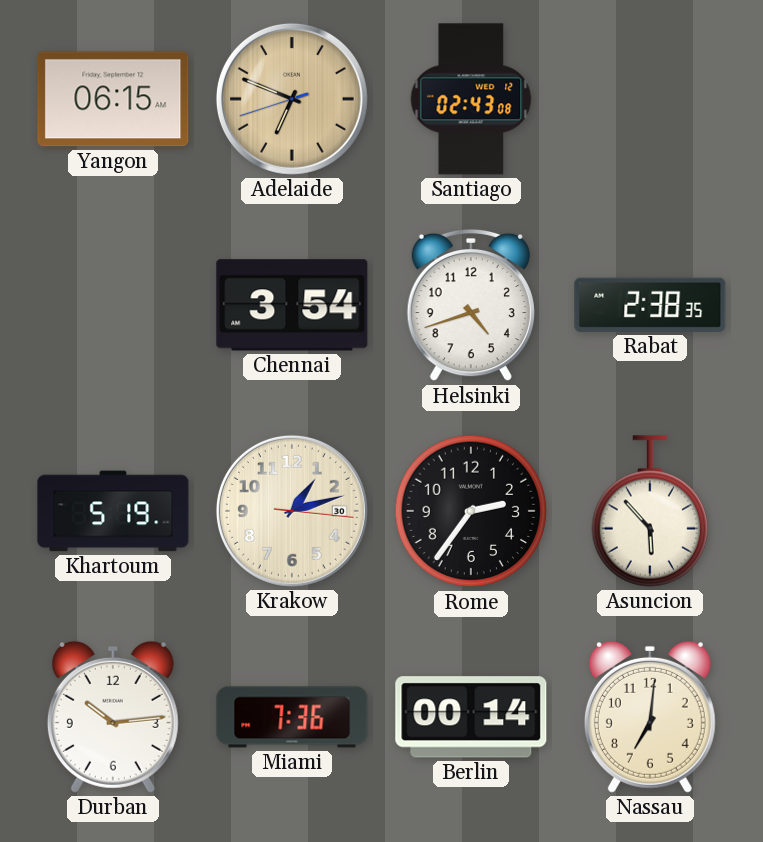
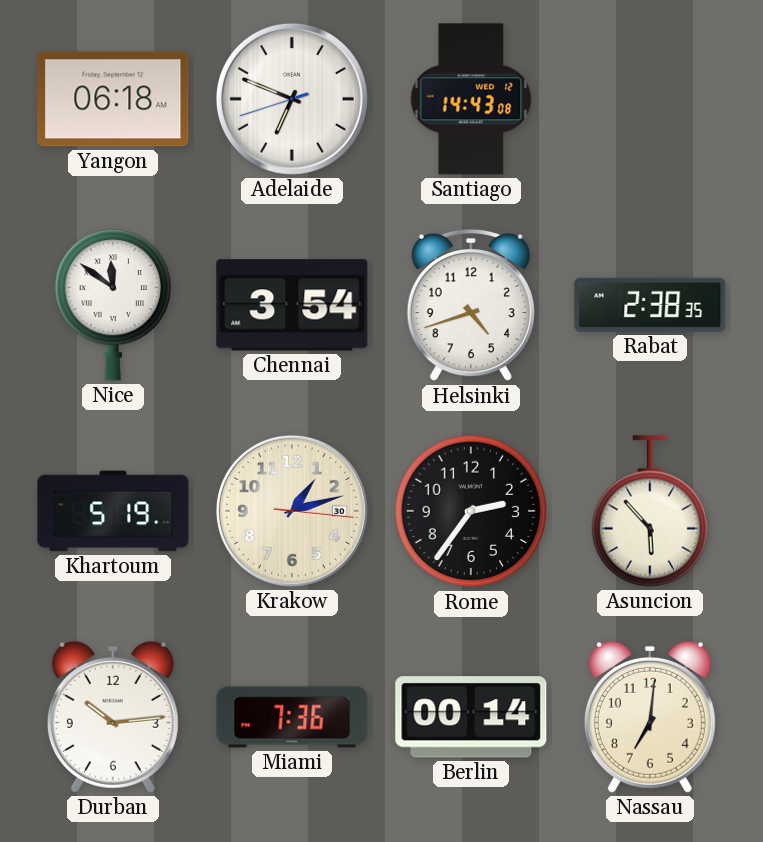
Yangon: 06:15 -> 06:18
Adelaide dial: champagne -> white
Santiago: 02:43 -> 14:43
Nice: none -> 11:51
